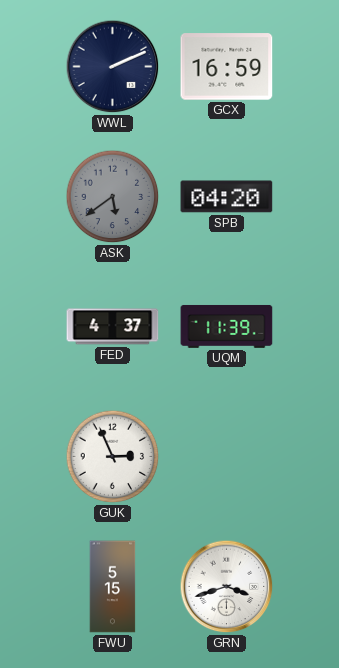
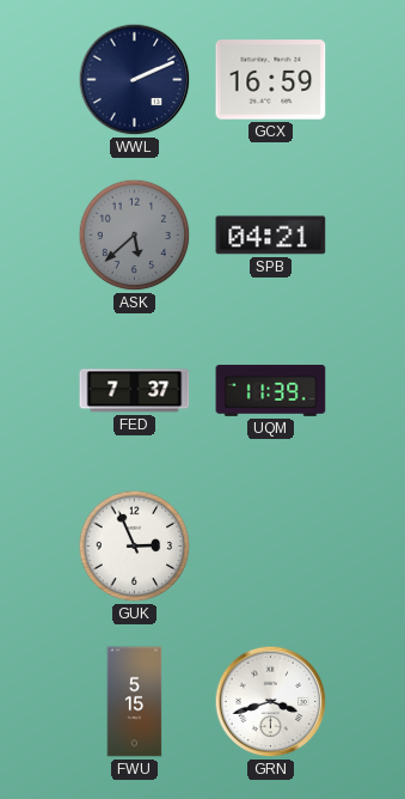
ASK: 5:39 -> 5:38
SPB: 04:20 -> 04:21
FED: 4:37 -> 7:37
